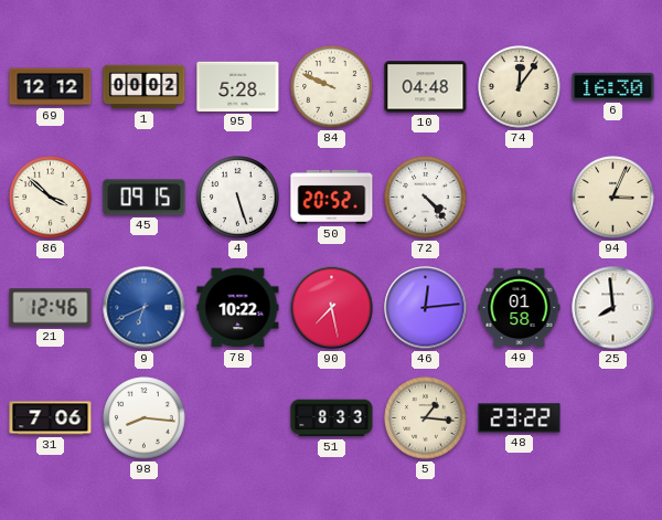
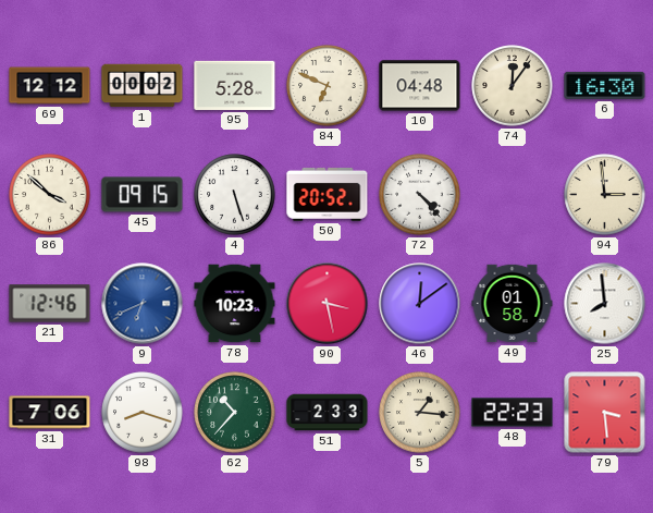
84: 9:49 -> 6:49
94: 3:04 -> 2:59
78: 10:22 -> 10:23
90: 7:28 -> 3:28
46: 12:14 -> 12:09
98: 8:16 -> 8:18
62: none -> 10:37
51: 8:33 -> 2:33
48: 23:22 -> 22:23
79: none -> 3:29
